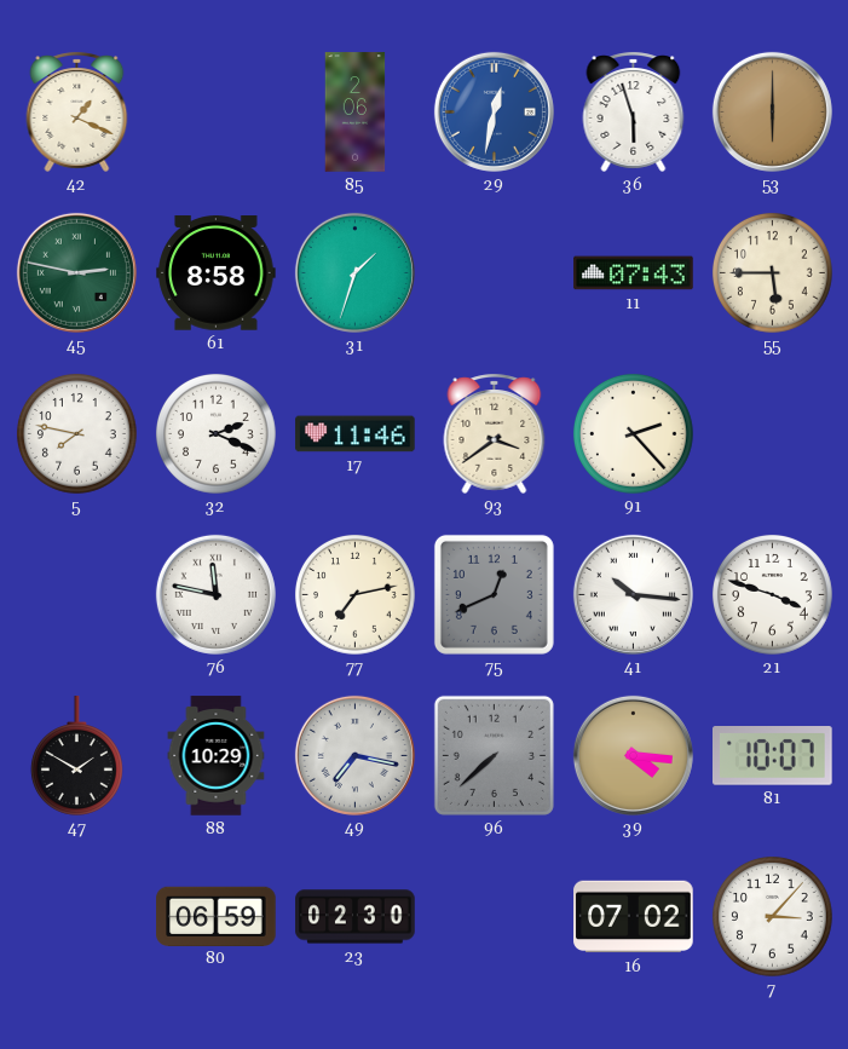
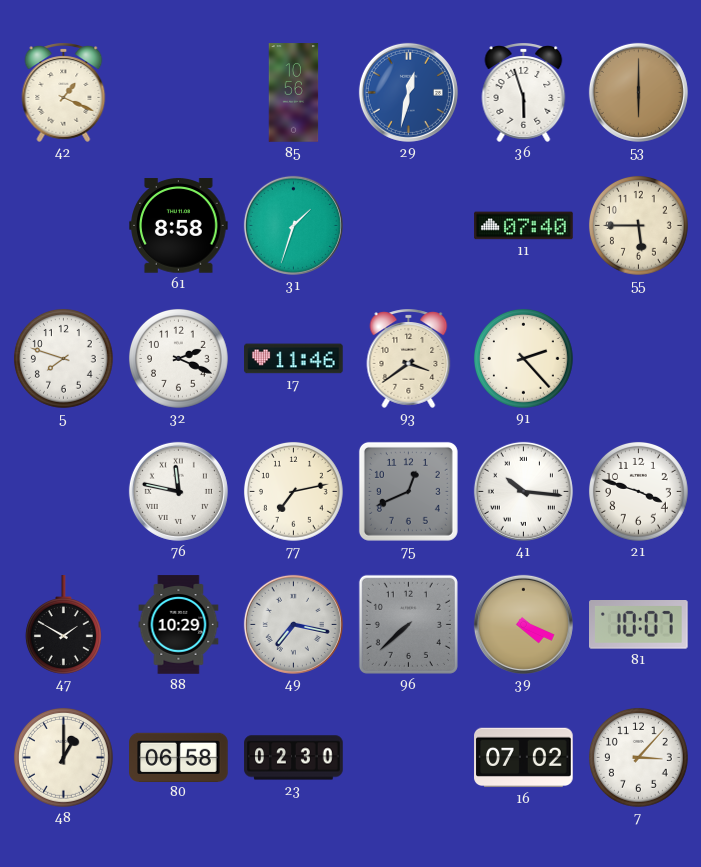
85: 2:06 -> 10:56
45: 2:47 -> none
11: 07:43 -> 07:40
5: 7:47 -> 7:48
39: 4:16 -> 4:19
48: none -> 1:00
80: 06:59 -> 06:58
